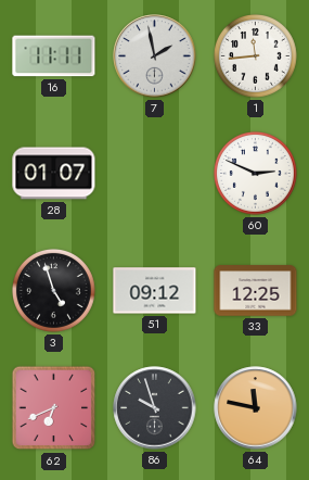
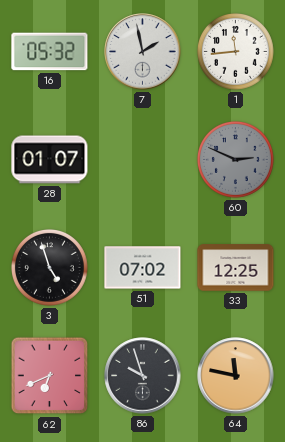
16: 11:11 -> 05:32
60 dial: white -> grey
51: 09:12 -> 07:02
